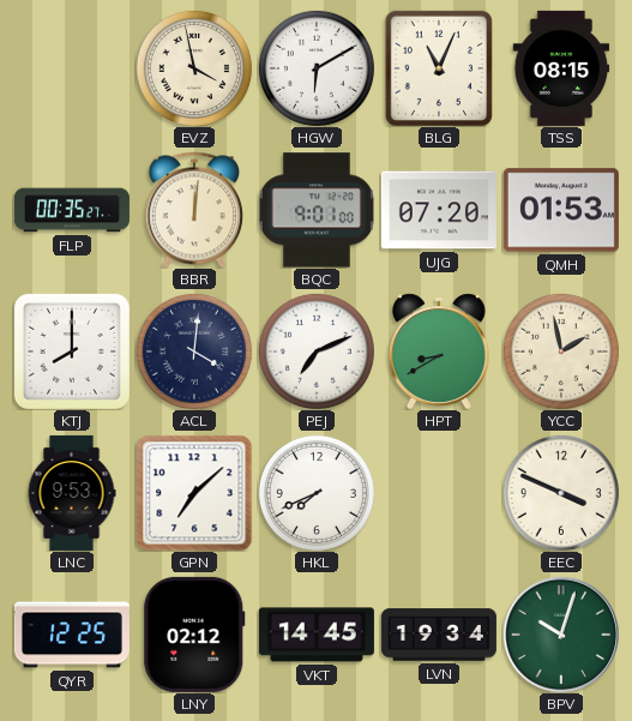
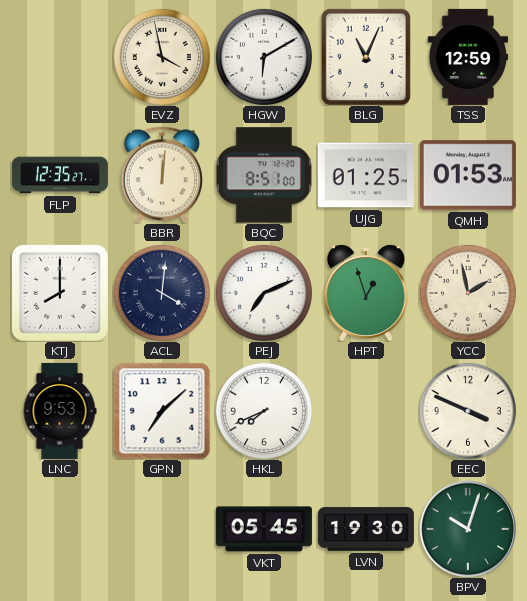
TSS: 08:15 -> 12:59
FLP: 00:35 -> 12:35
BQC: 9:01 -> 8:51
UJG: 07:20 -> 01:25
HPT: 8:40 -> 12:57
QYR: 12:25 -> none
LNY: 02:12 -> none
VKT: 14:45 -> 05:45
LVN: 19:34 -> 19:30
